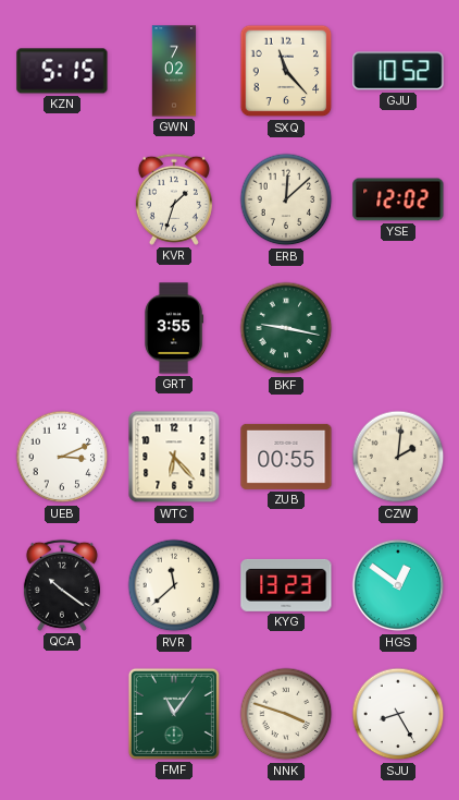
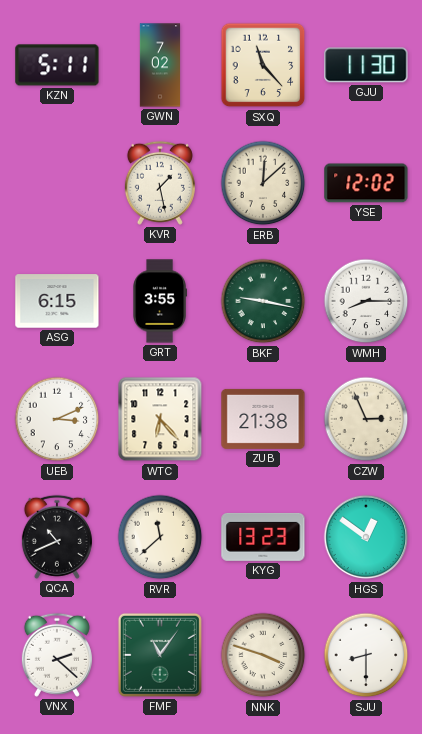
KZN: 5:15 -> 5:11
GJU: 10:52 -> 11:30
KVR: 1:33 -> 1:28
ASG: none -> 6:15
WMH: none -> 8:15
ZUB: 00:55 -> 21:38
CZW: 2:01 -> 2:56
QCA: 10:21 -> 10:41
VNX: none -> 2:22
SJU: 8:25 -> 8:30
